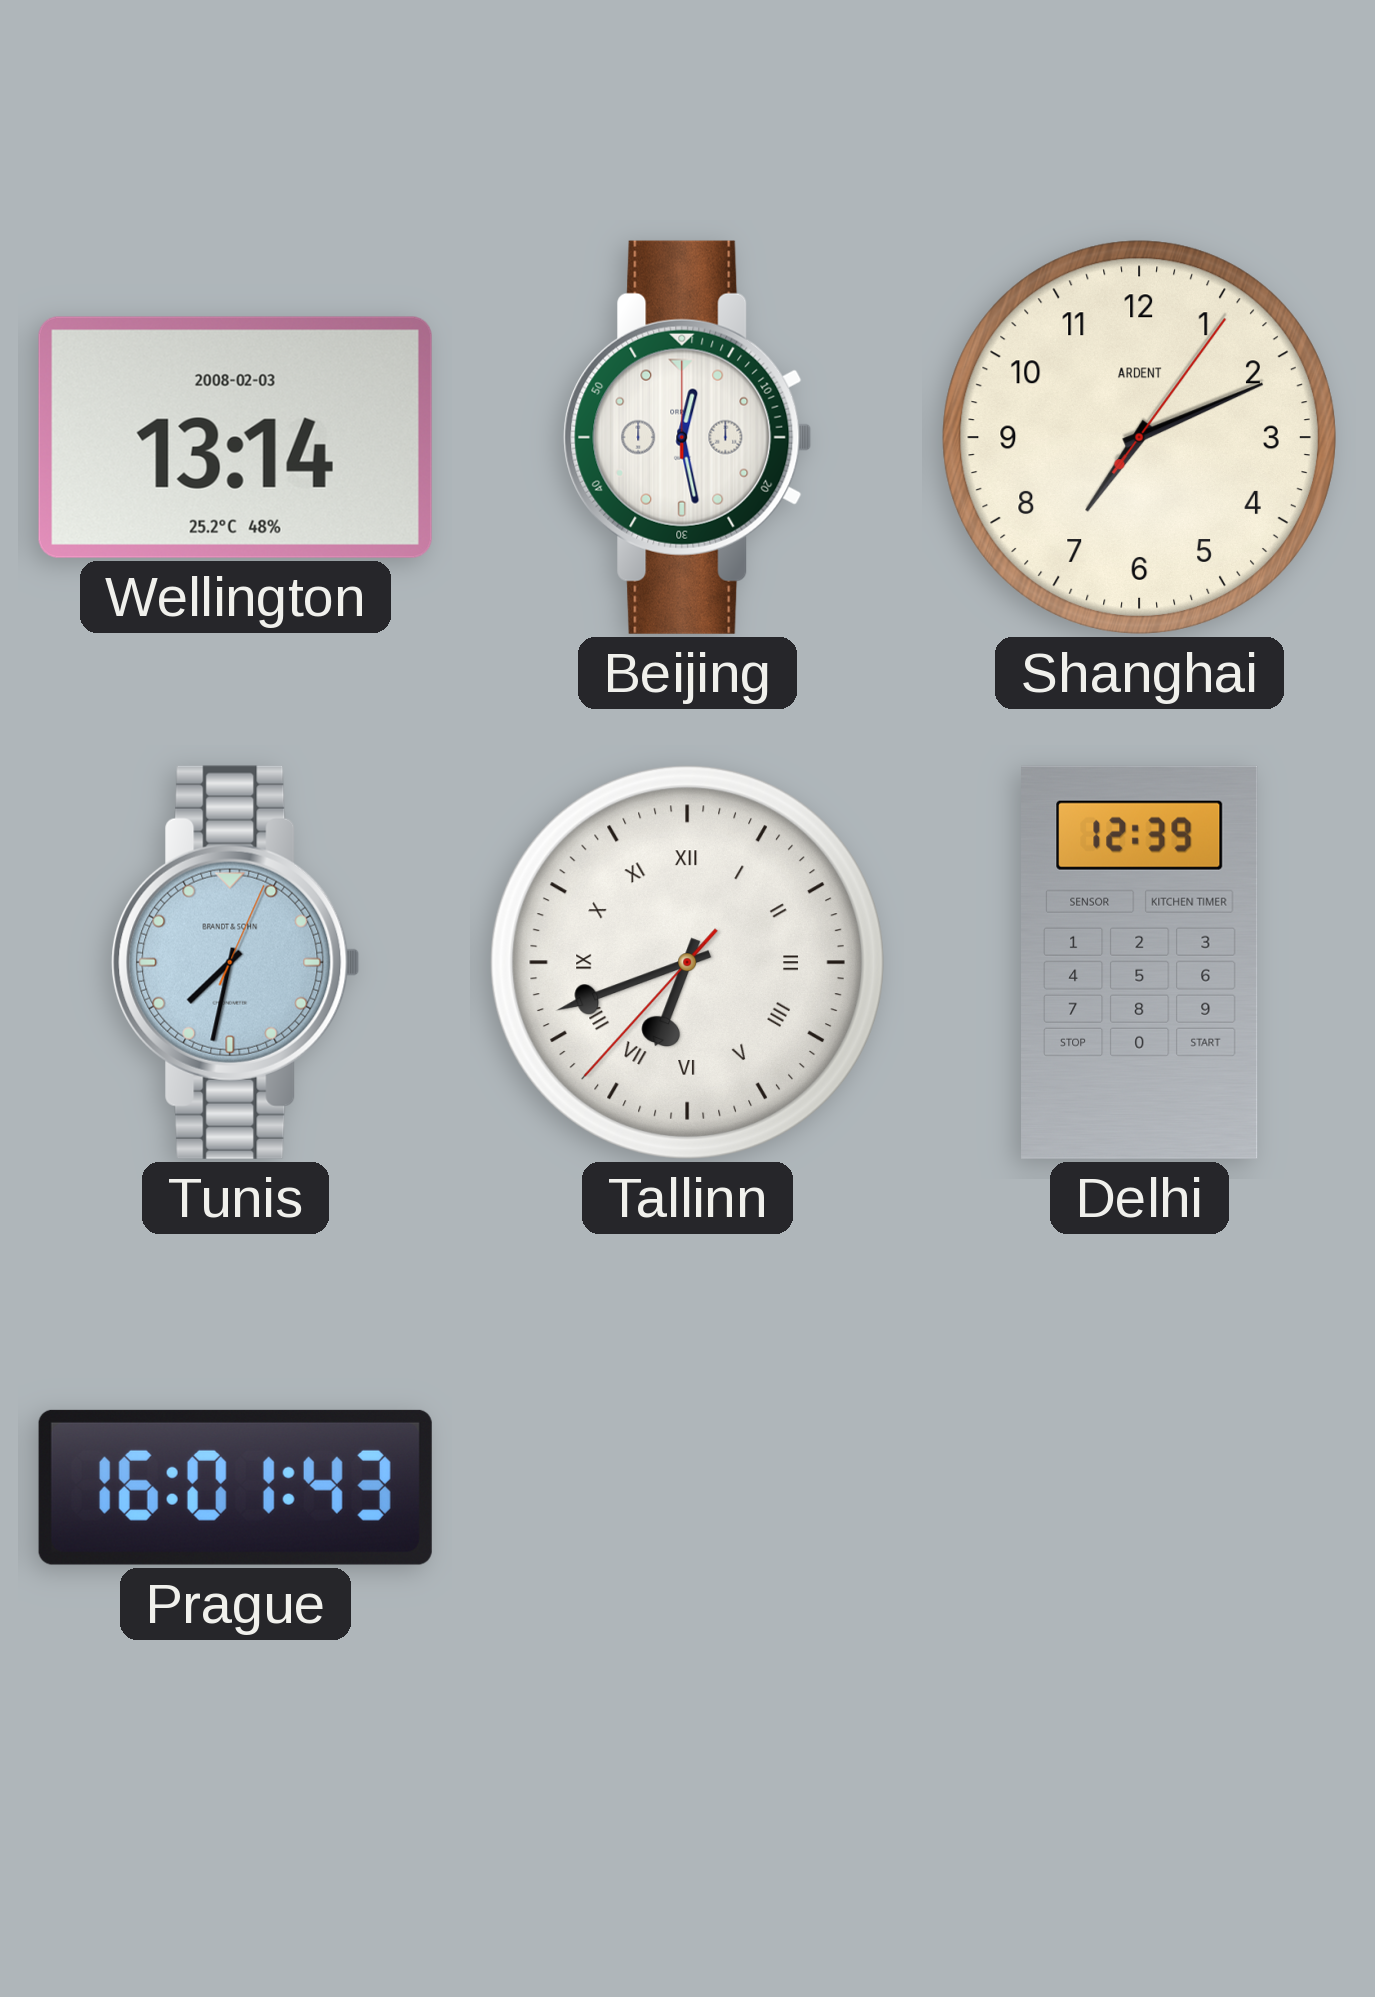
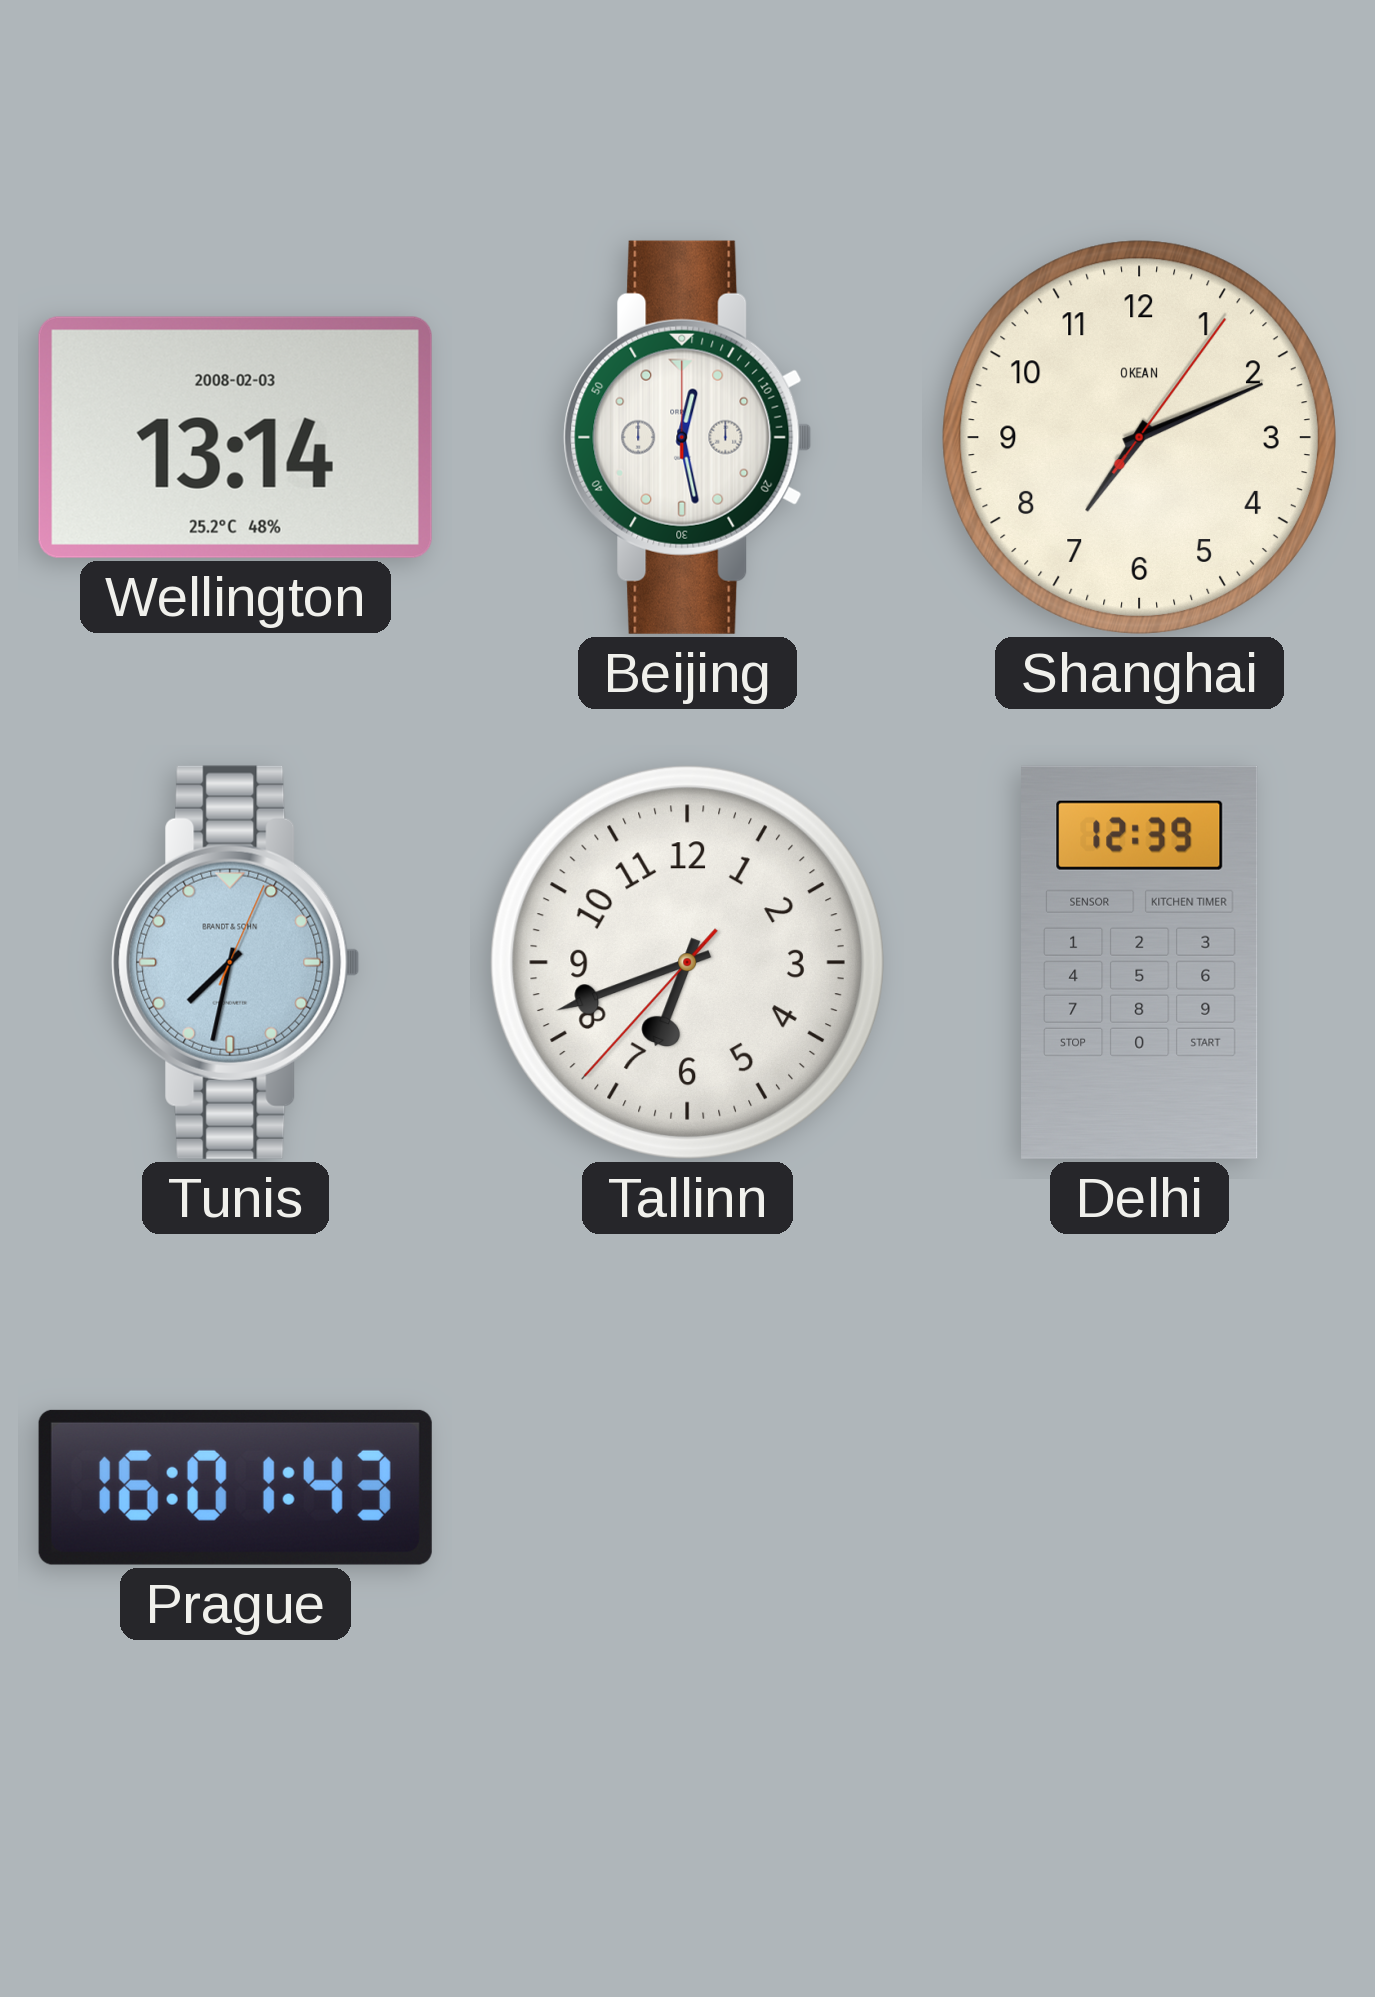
Shanghai brand: ARDENT -> OKEAN
Tallinn numerals: Roman -> Arabic
